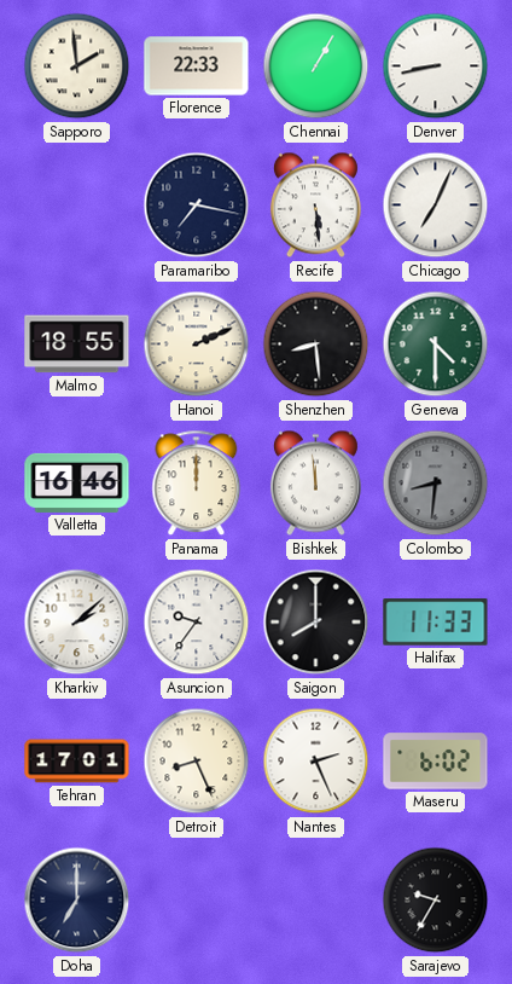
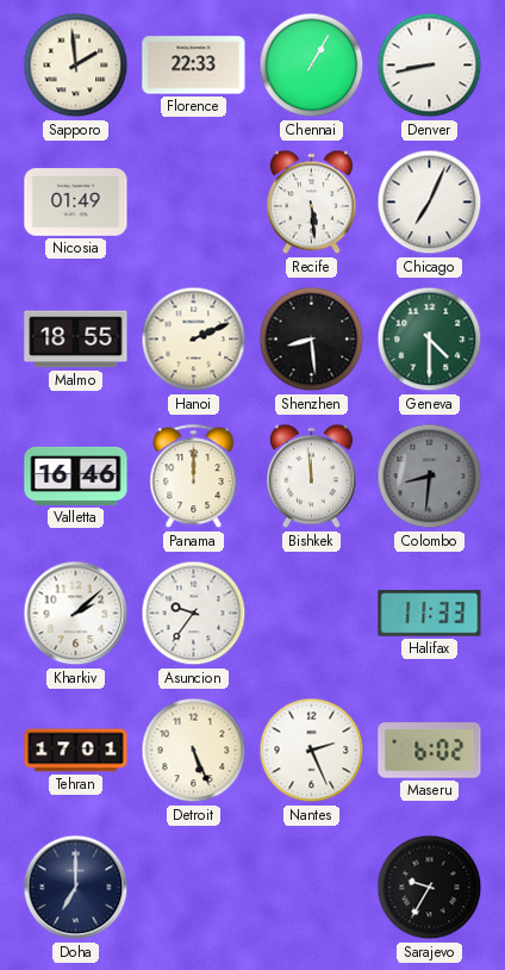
Nicosia: none -> 01:49
Paramaribo: 7:17 -> none
Saigon: 8:00 -> none
Detroit: 8:26 -> 5:26
